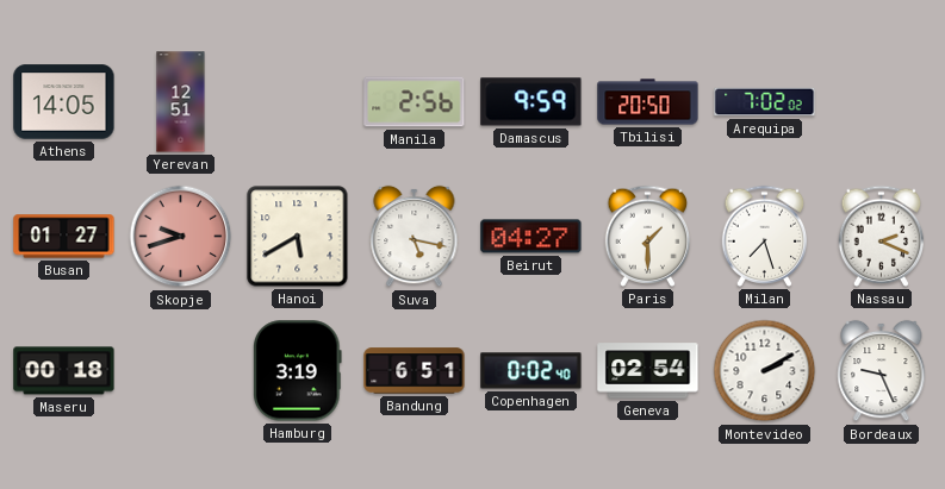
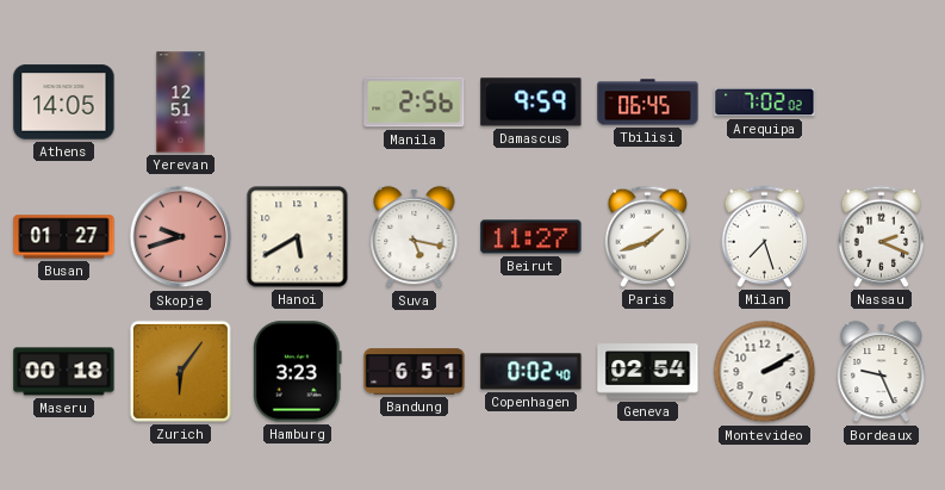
Tbilisi: 20:50 -> 06:45
Beirut: 04:27 -> 11:27
Paris: 1:30 -> 1:42
Zurich: none -> 6:06
Hamburg: 3:19 -> 3:23
